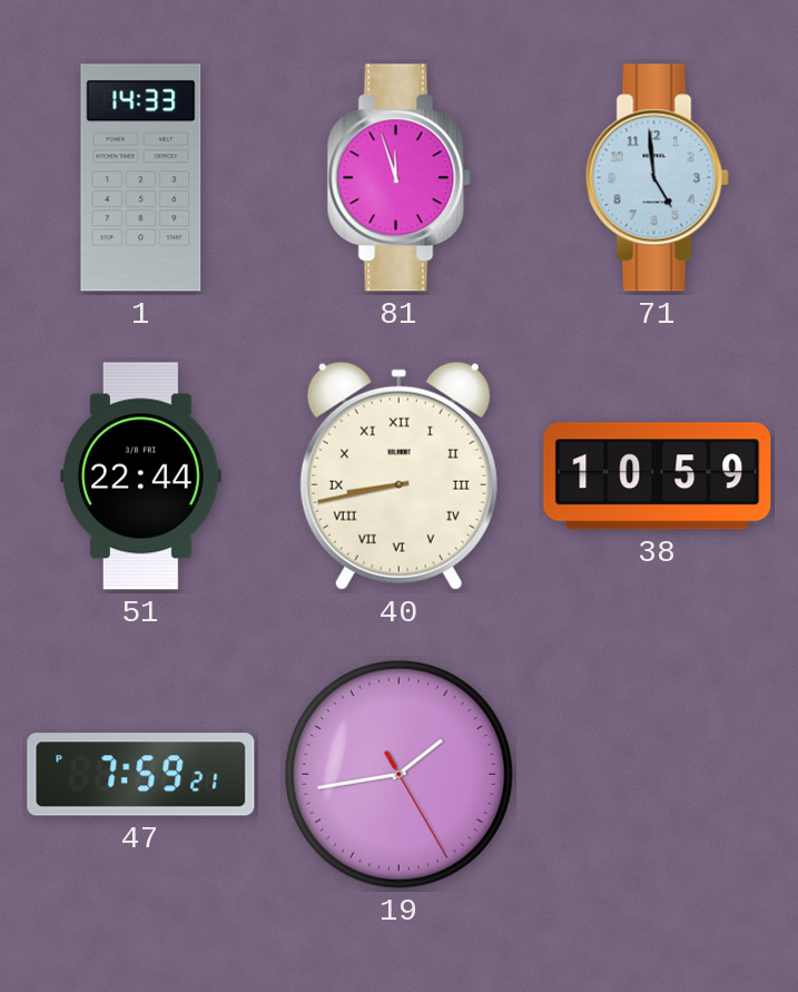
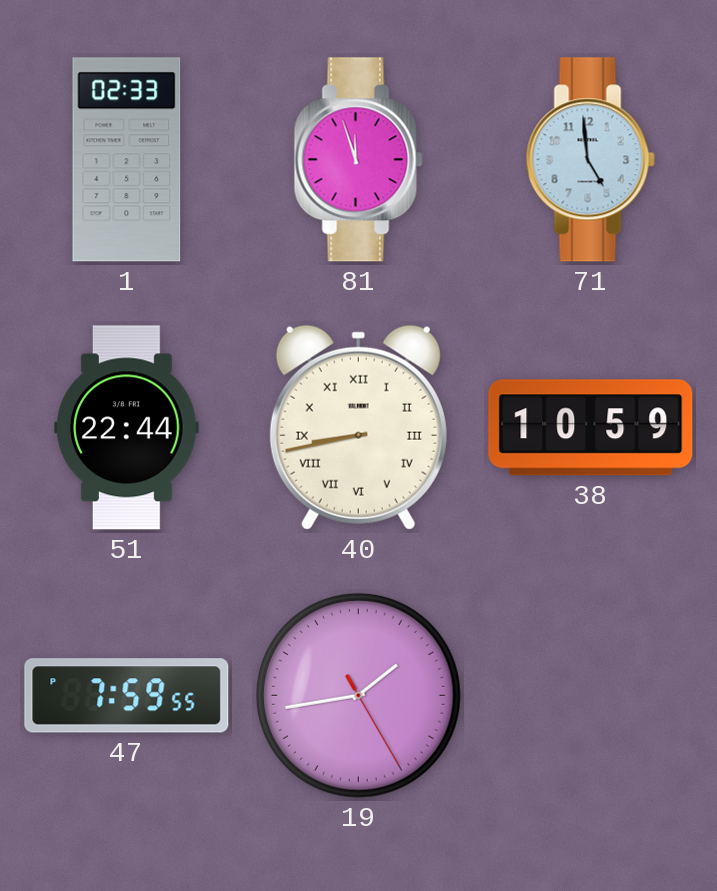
1: 14:33 -> 02:33
47: 7:59:21 PM -> 7:59:55 PM
